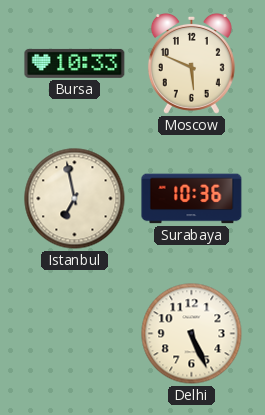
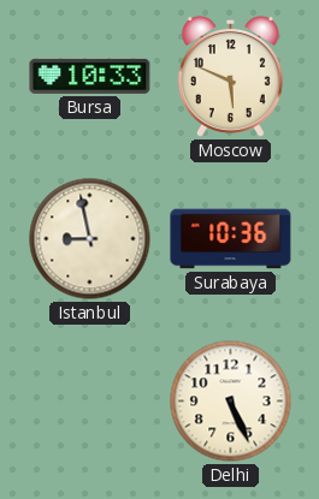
Istanbul: 6:58 -> 8:58
